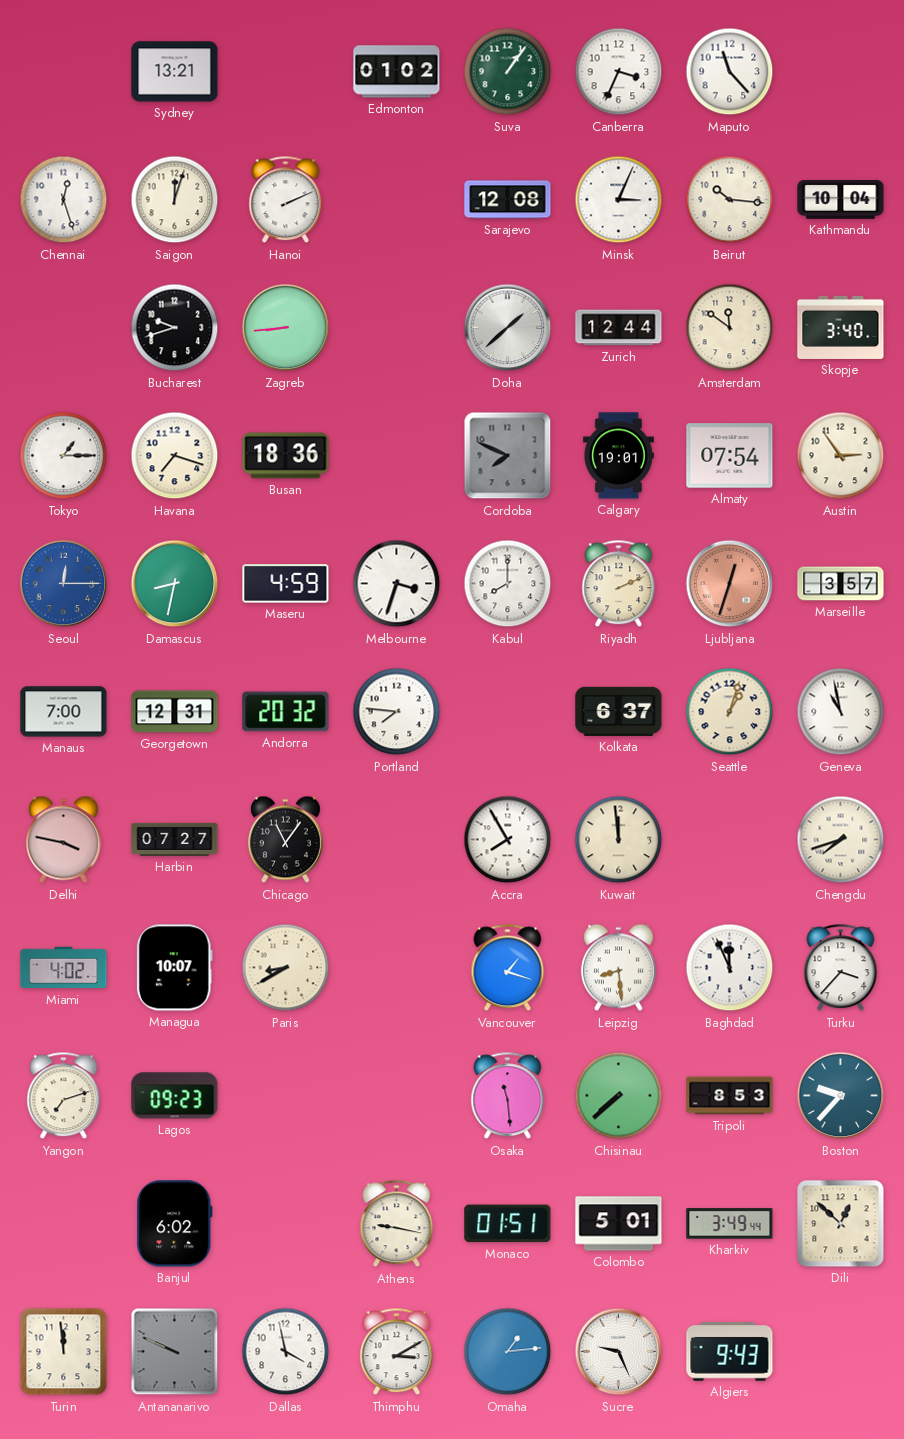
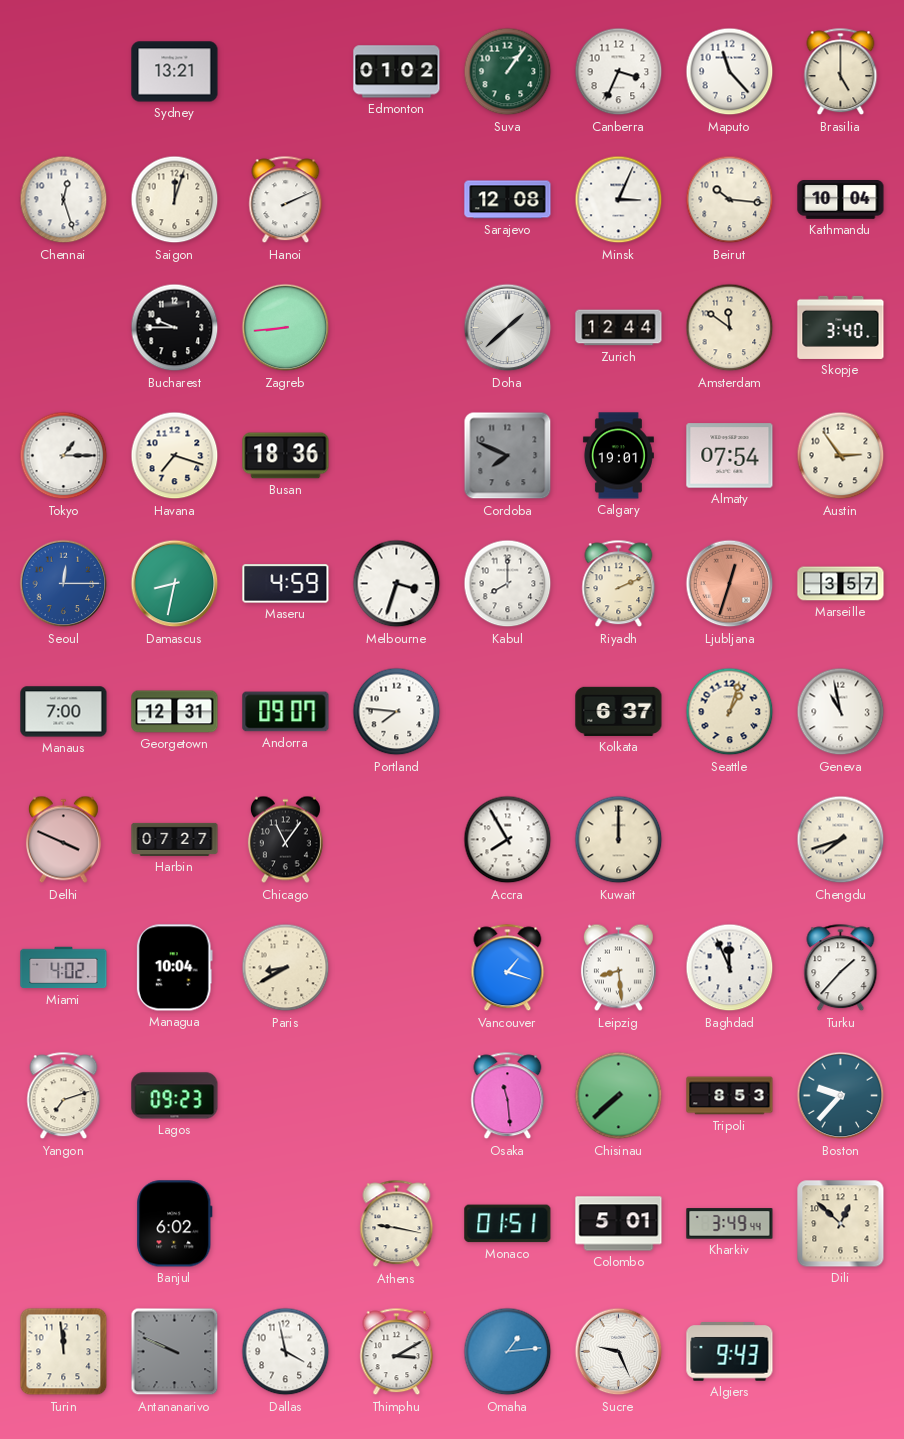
Brasilia: none -> 5:00
Bucharest: 9:42 -> 9:45
Andorra: 20:32 -> 09:07
Delhi: 3:47 -> 3:49
Kuwait: 11:59 -> 12:00
Managua: 10:07 -> 10:04
Turku: 3:37 -> 1:37
